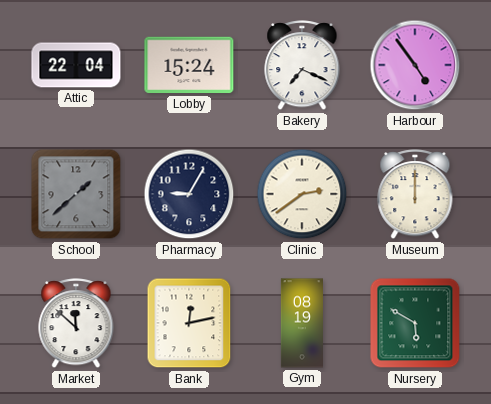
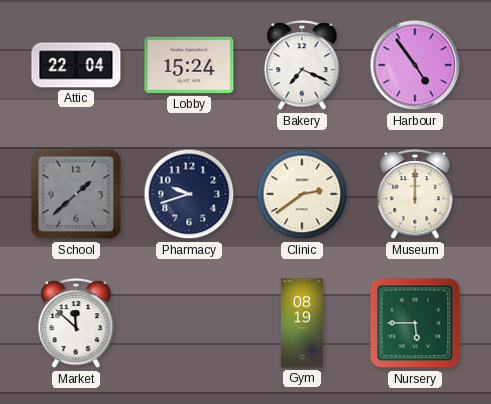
Pharmacy: 9:05 -> 9:42
Bank: 12:13 -> none
Nursery: 5:50 -> 5:45
